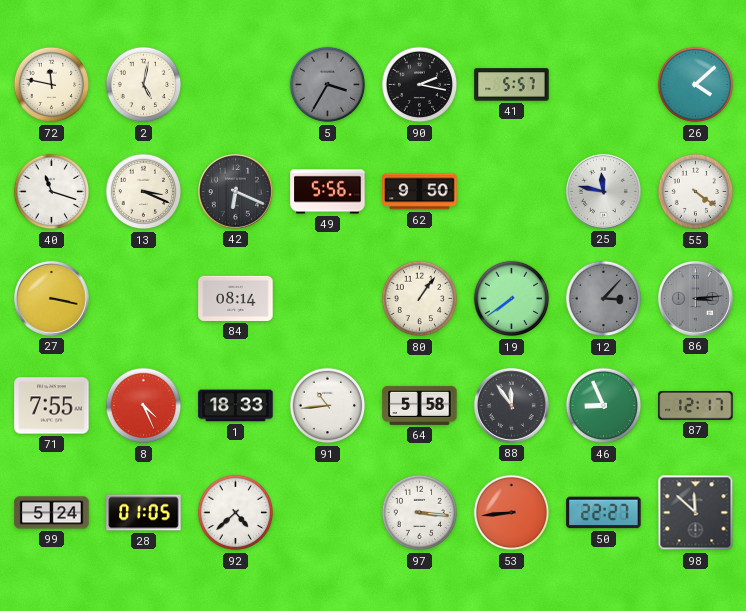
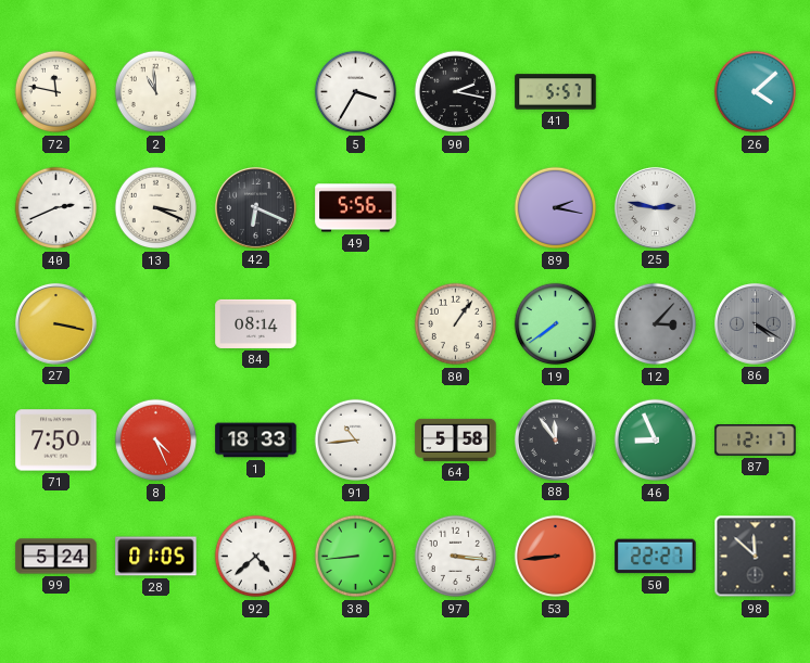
2: 5:02 -> 10:59
5 dial: grey -> white
40: 11:18 -> 2:41
62: 9:50 -> none
89: none -> 2:17
25: 11:47 -> 2:47
55: 4:21 -> none
86: 3:14 -> 4:20
71: 7:55 -> 7:50
38: none -> 8:44
